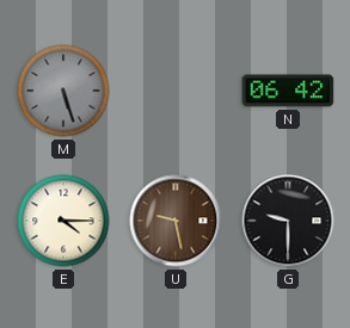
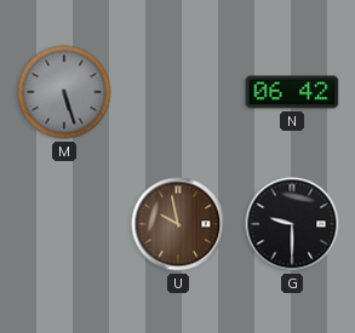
E: 4:15 -> none
U: 9:28 -> 9:58
